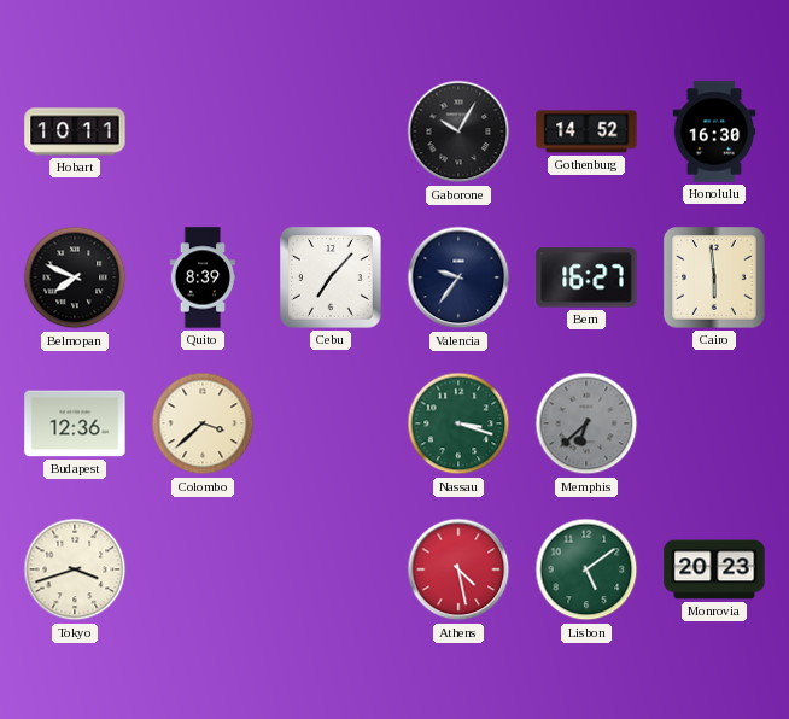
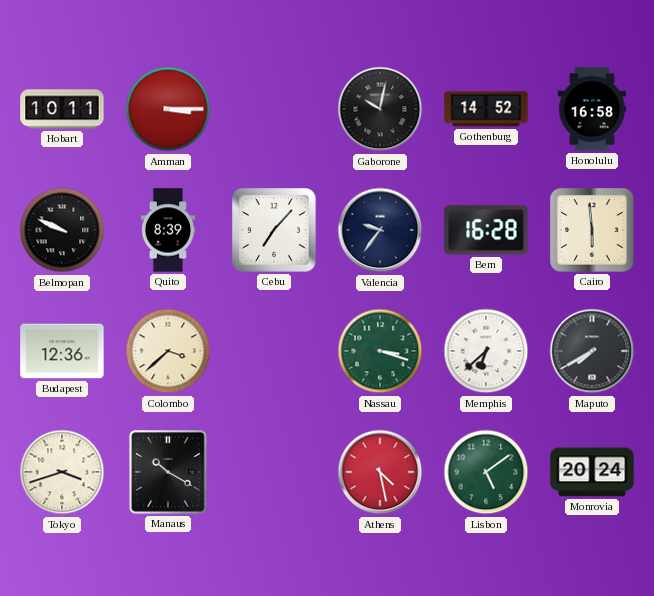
Amman: none -> 3:15
Gaborone: 10:05 -> 10:02
Honolulu: 16:30 -> 16:58
Belmopan: 7:49 -> 9:49
Bern: 16:27 -> 16:28
Memphis dial: grey -> white
Maputo: none -> 7:40
Manaus: none -> 10:20
Monrovia: 20:23 -> 20:24
